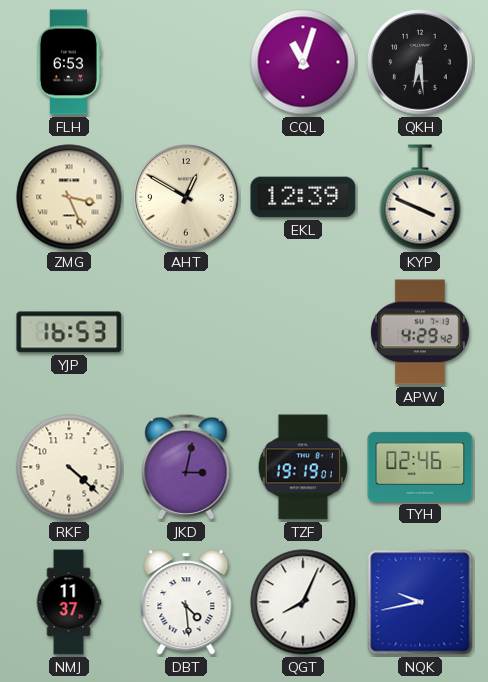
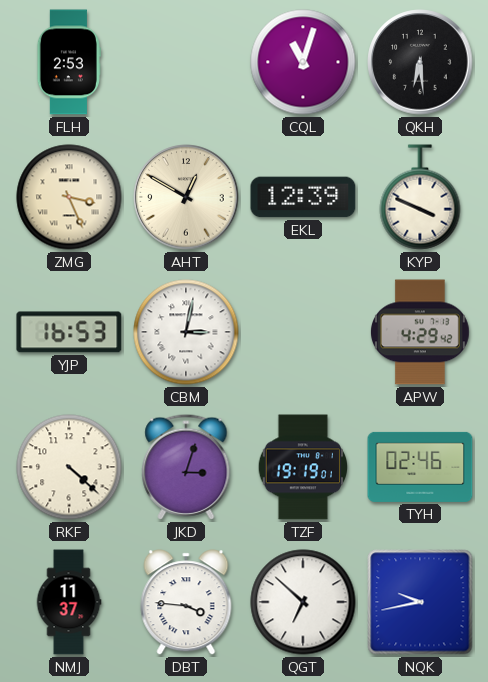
FLH: 6:53 -> 2:53
CBM: none -> 3:02
JKD: 3:02 -> 3:03
DBT: 4:29 -> 3:46
QGT: 8:04 -> 6:52
